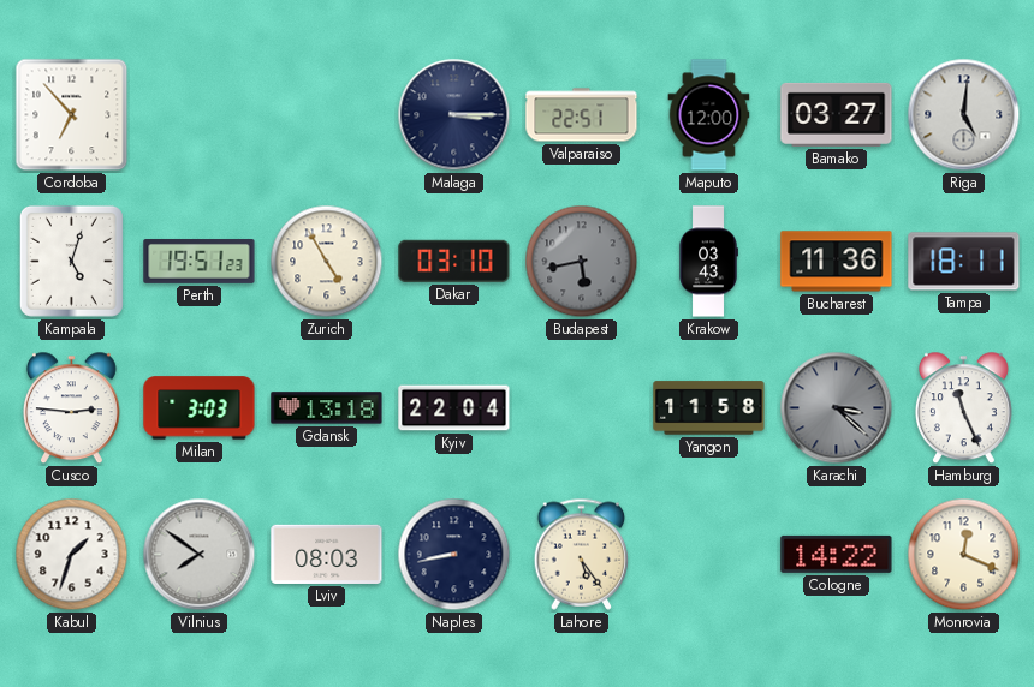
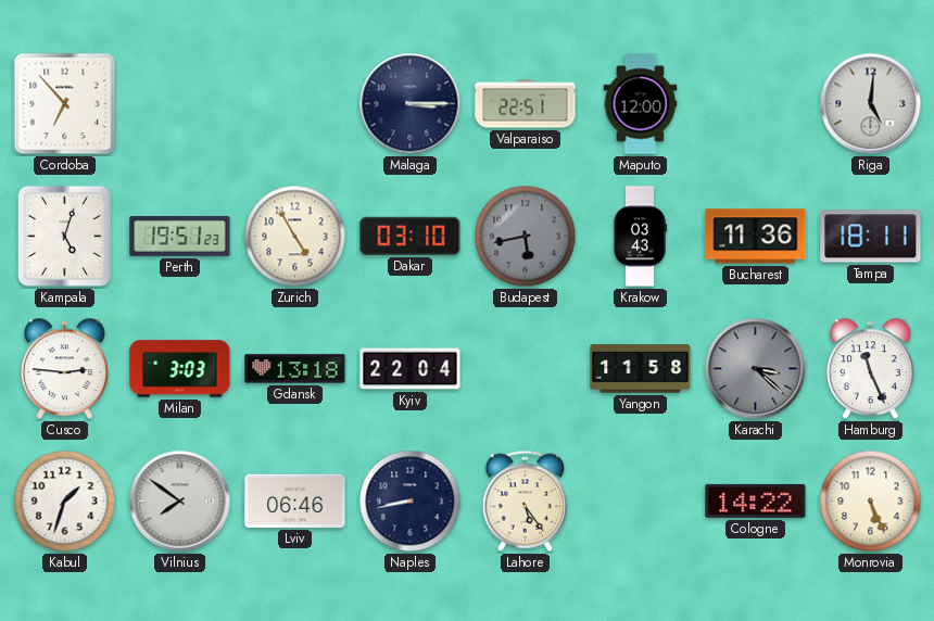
Bamako: 03:27 -> none
Lviv: 08:03 -> 06:46
Monrovia: 12:19 -> 5:26
